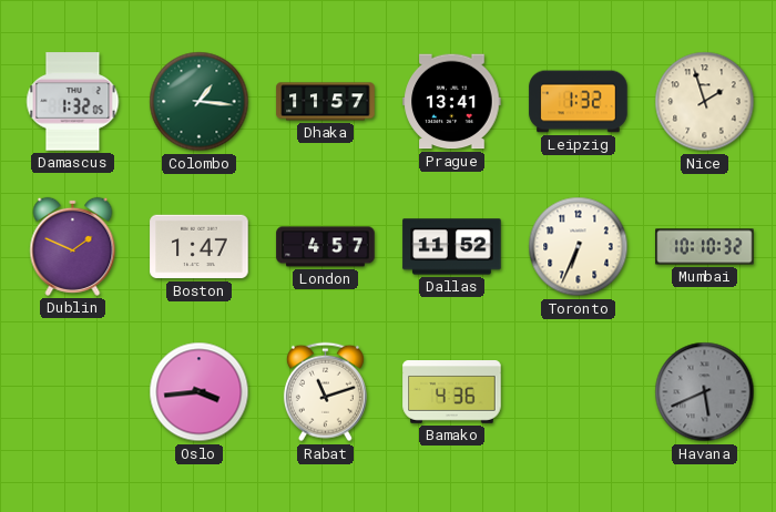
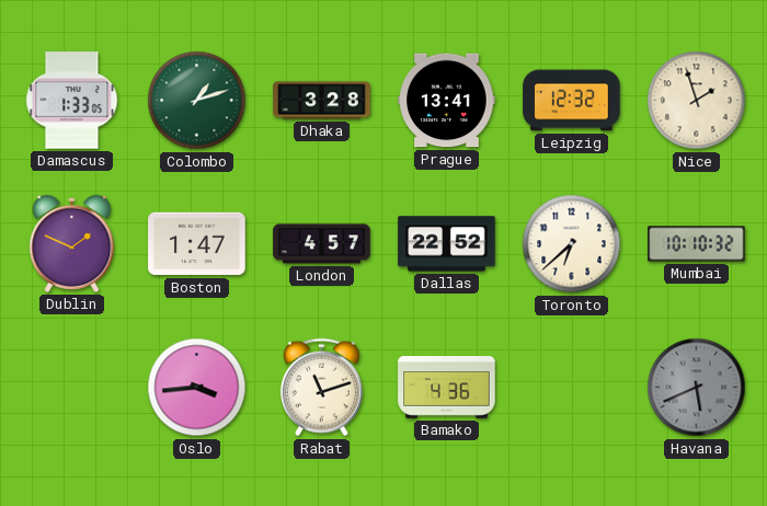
Damascus: 1:32 -> 1:33
Colombo: 1:16 -> 1:12
Dhaka: 11:57 -> 3:28
Leipzig: 1:32 -> 12:32
Dallas: 11:52 -> 22:52
Toronto: 6:34 -> 6:38
